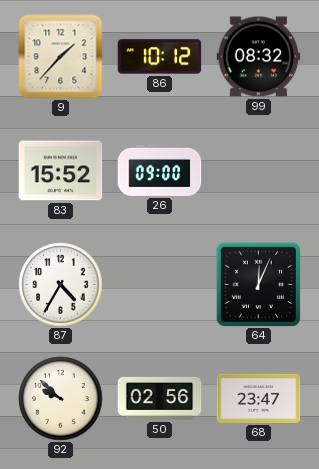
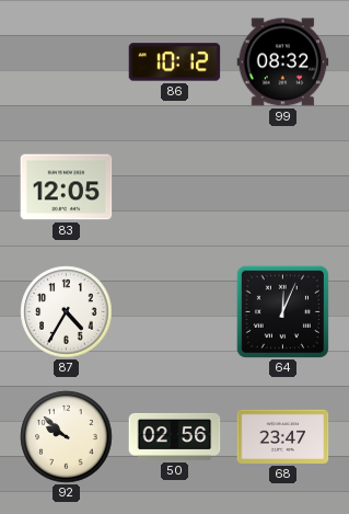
9: 1:37 -> none
83: 15:52 -> 12:05
26: 09:00 -> none
